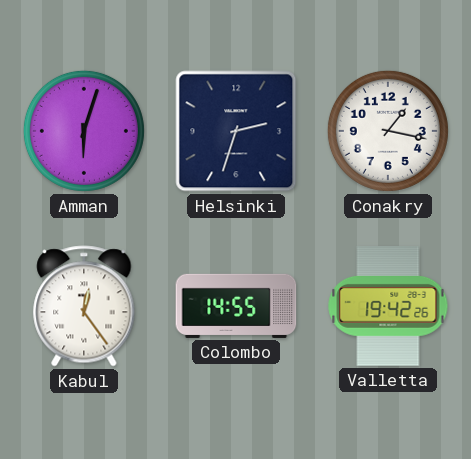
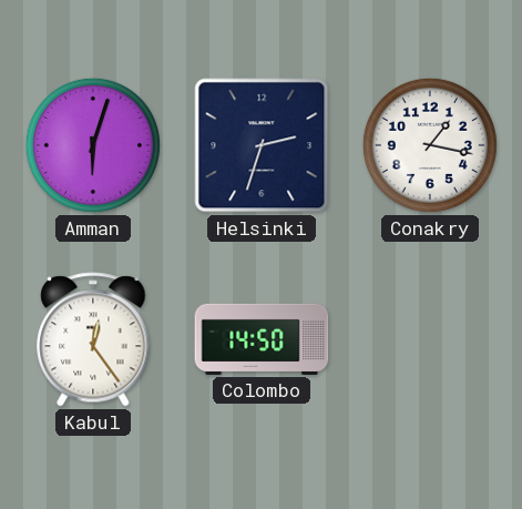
Colombo: 14:55 -> 14:50
Valletta: 19:42 -> none
